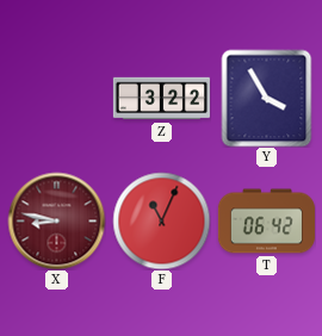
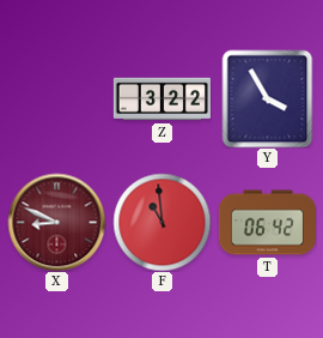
X: 8:47 -> 8:49
F: 11:04 -> 10:59
